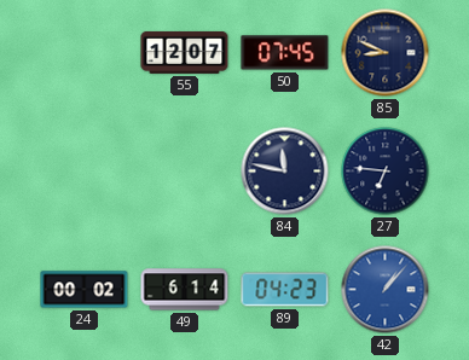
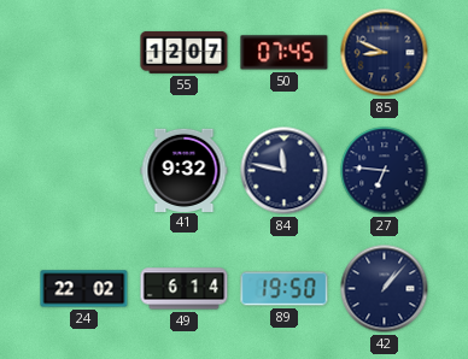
41: none -> 9:32
24: 00:02 -> 22:02
89: 04:23 -> 19:50
42 dial: blue -> navy
